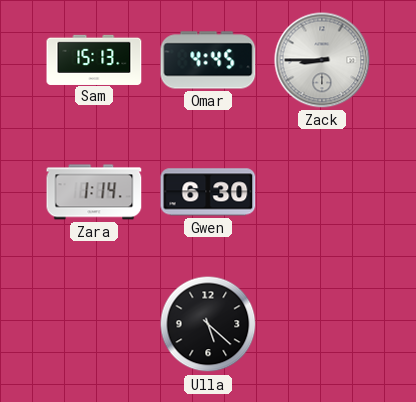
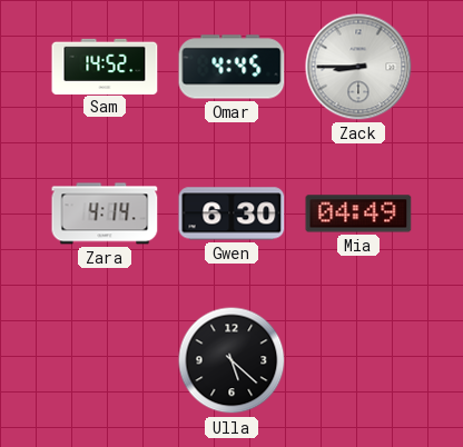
Sam: 15:13 -> 14:52
Zara: 1:14 -> 4:14
Mia: none -> 04:49
